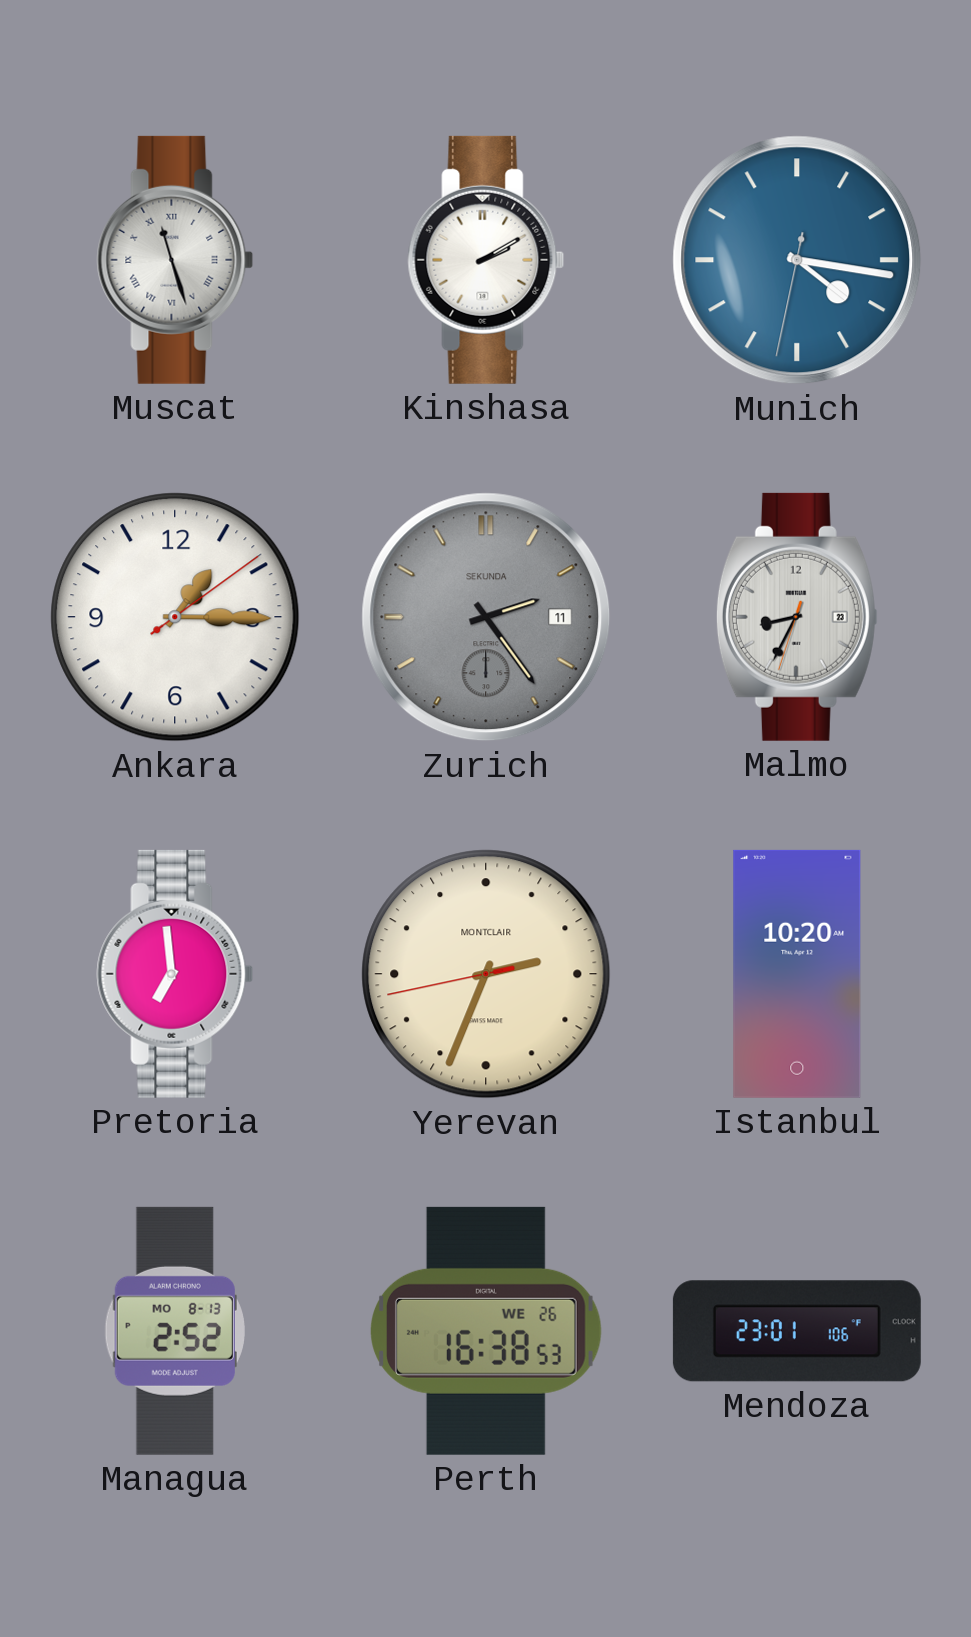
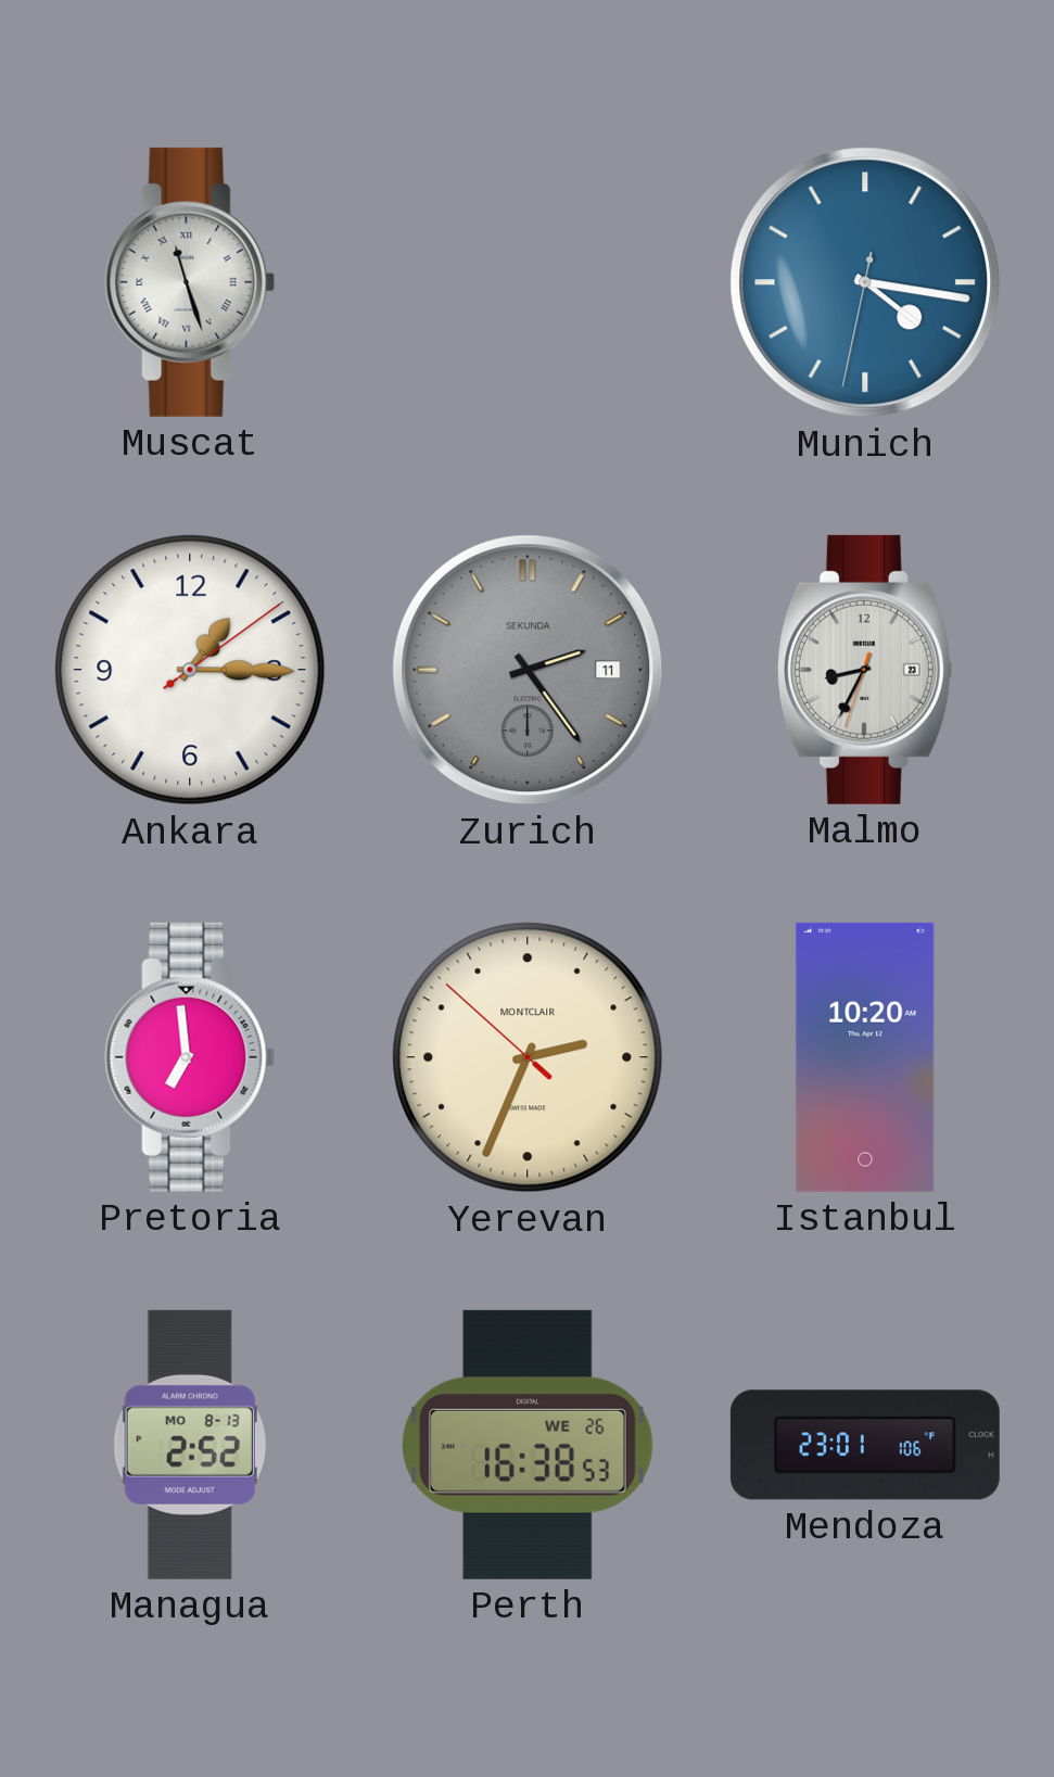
Kinshasa: 2:10 -> none
Yerevan: 2:33:43 -> 2:33:52
